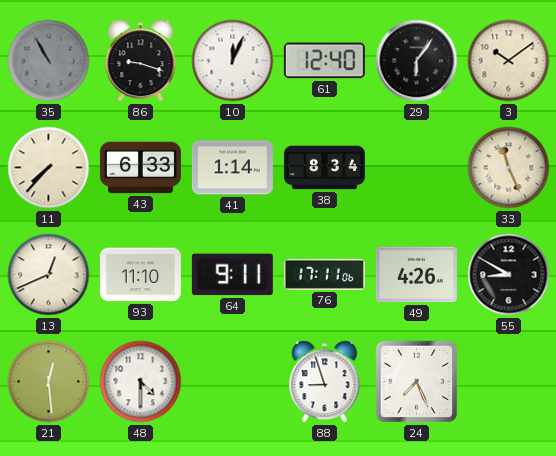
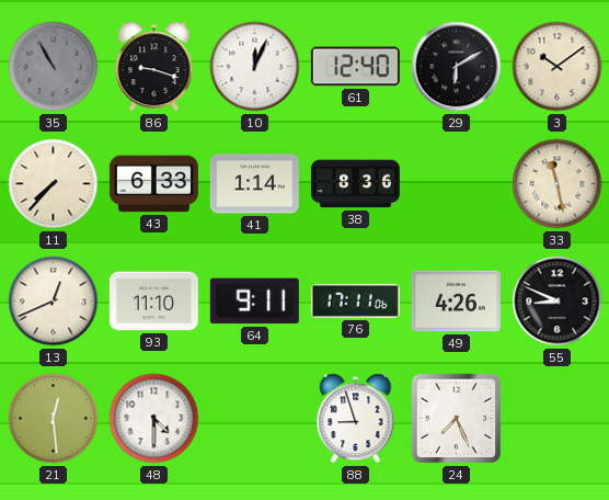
29: 6:06 -> 6:10
38: 8:34 -> 8:36
33: 11:26 -> 11:28
55: 8:50 -> 8:49
